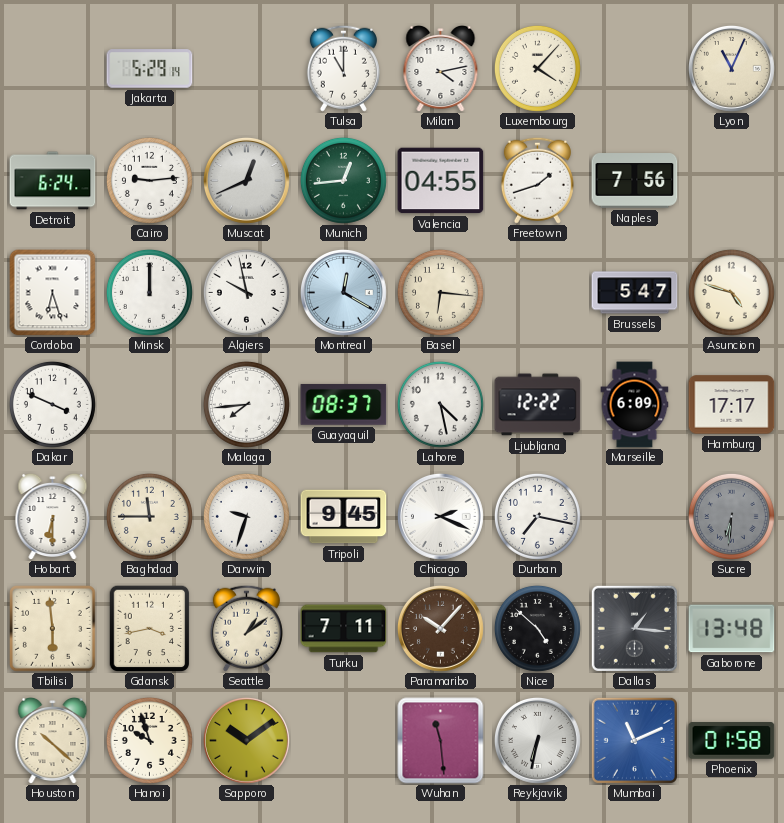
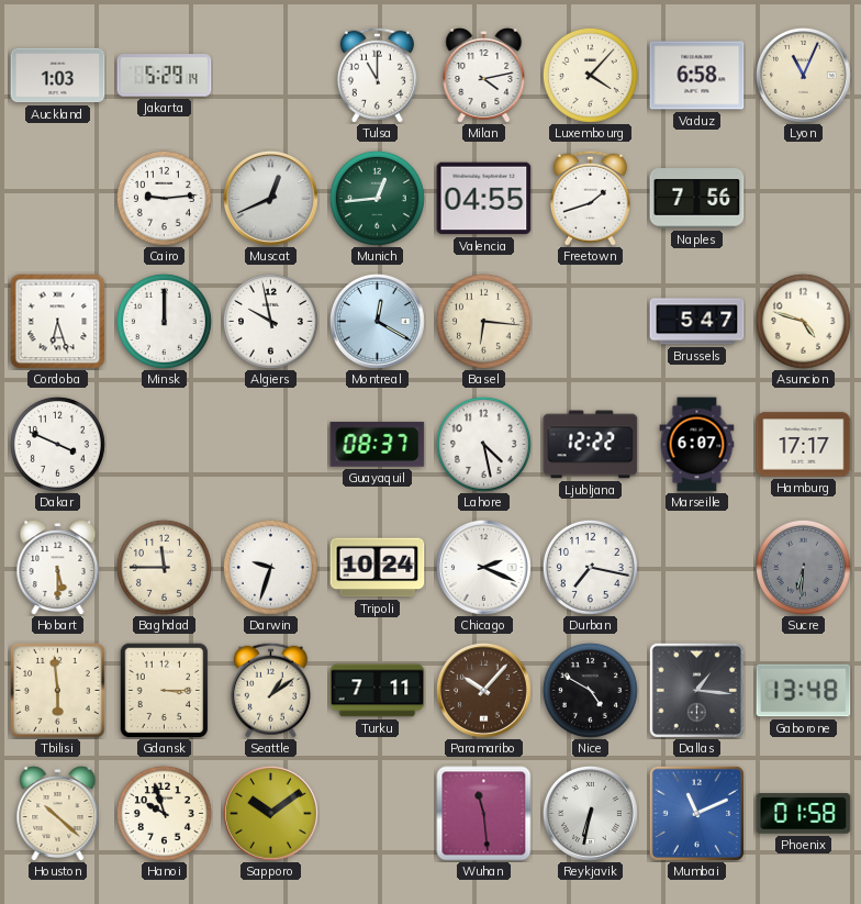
Auckland: none -> 1:03
Vaduz: none -> 6:58
Detroit: 6:24 -> none
Malaga: 7:44 -> none
Marseille: 6:09 -> 6:07
Hobart: 6:30 -> 5:30
Tripoli: 9:45 -> 10:24
Gdansk: 3:43 -> 3:15
Nice: 4:52 -> 4:50
